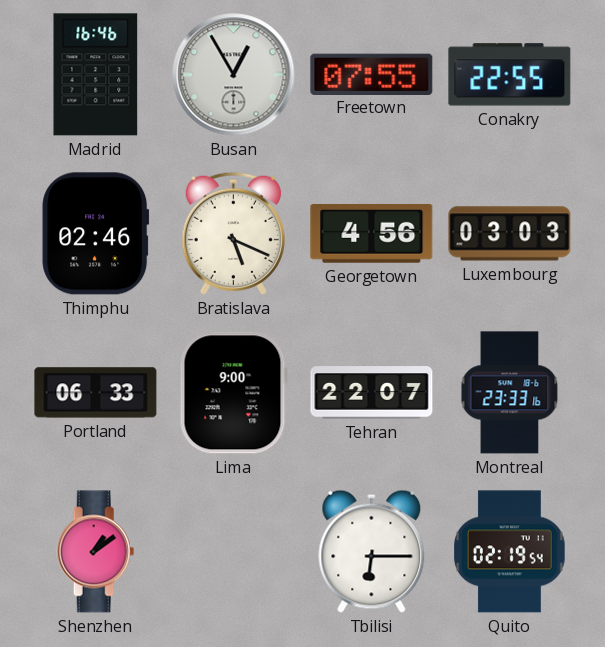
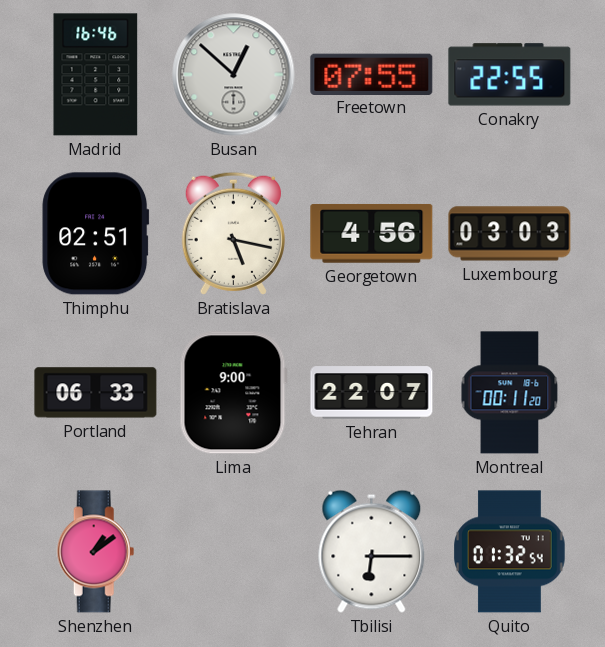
Busan: 12:55 -> 12:52
Thimphu: 02:46 -> 02:51
Bratislava: 5:19 -> 5:17
Montreal: 23:33 -> 00:11
Quito: 02:19 -> 01:32
